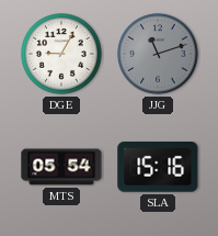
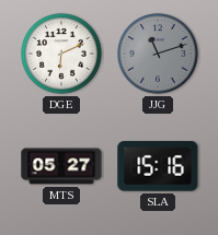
DGE: 9:05 -> 6:11
MTS: 05:54 -> 05:27
